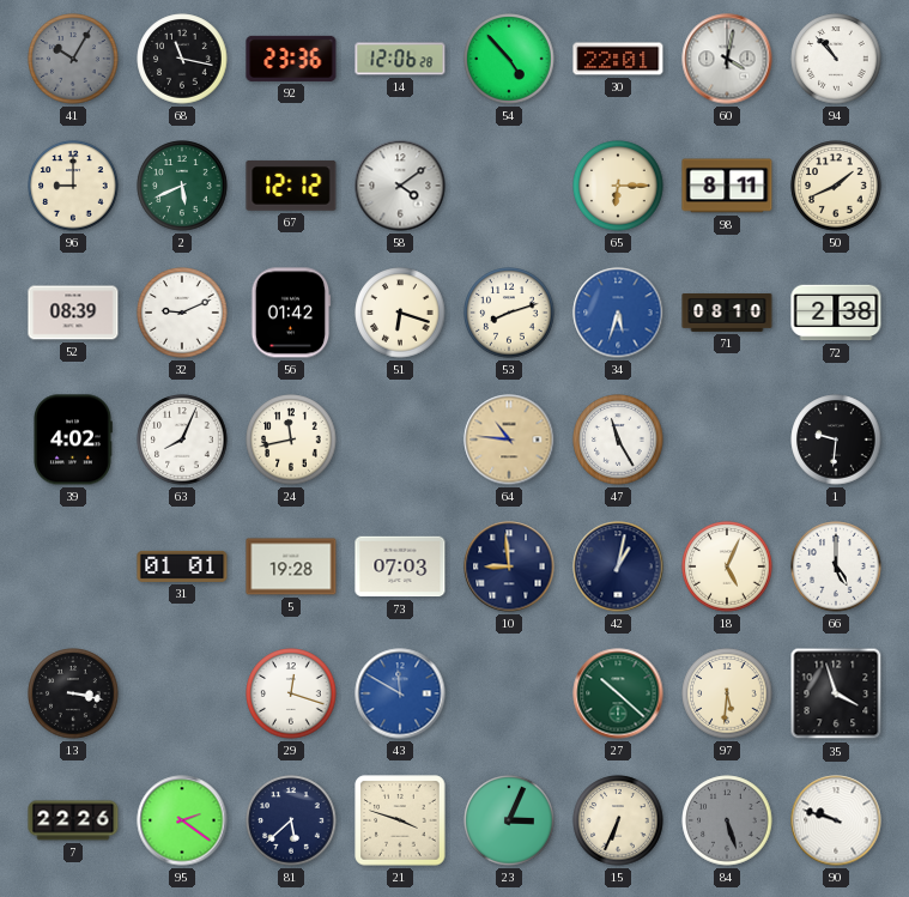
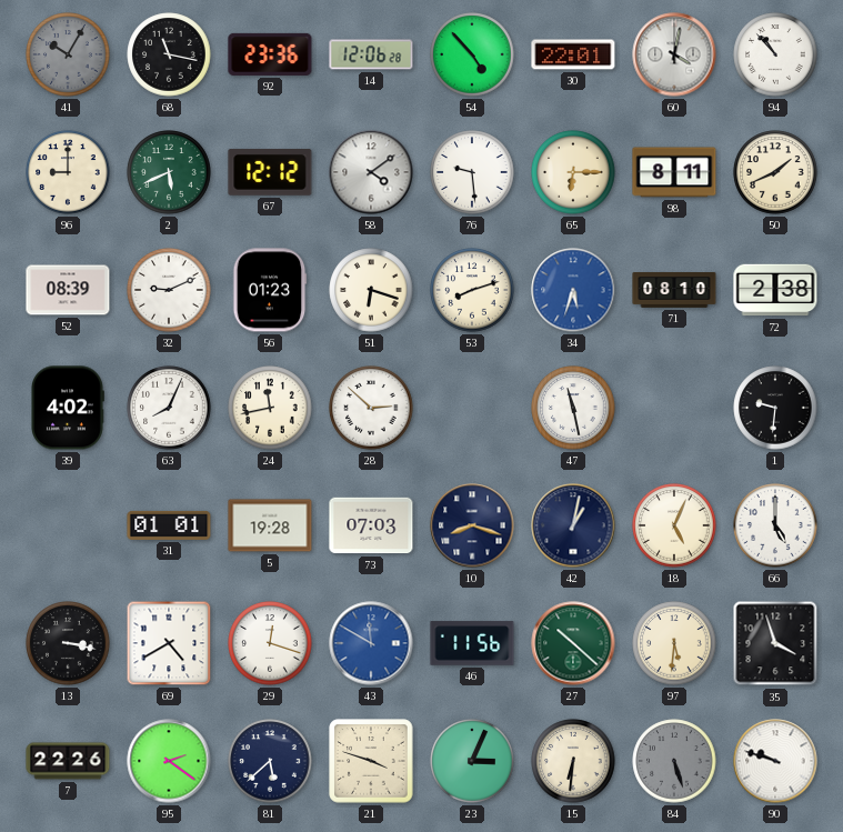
76: none -> 9:29
56: 01:42 -> 01:23
28: none -> 2:52
64: 10:46 -> none
47: 11:25 -> 11:28
10: 8:59 -> 8:18
69: none -> 4:40
46: none -> 11:56
15: 6:34 -> 6:31
